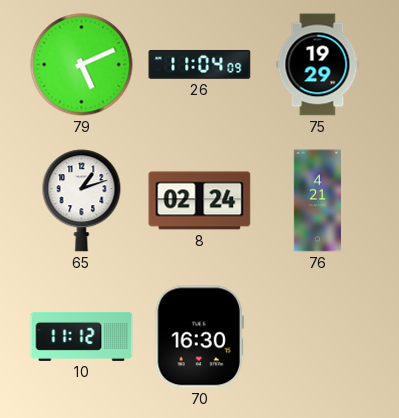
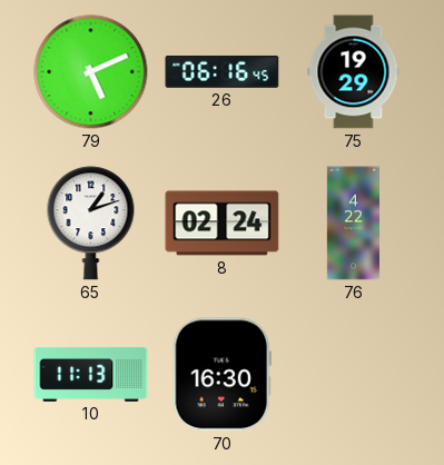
26: 11:04 -> 06:16
76: 4:21 -> 4:22
10: 11:12 -> 11:13
